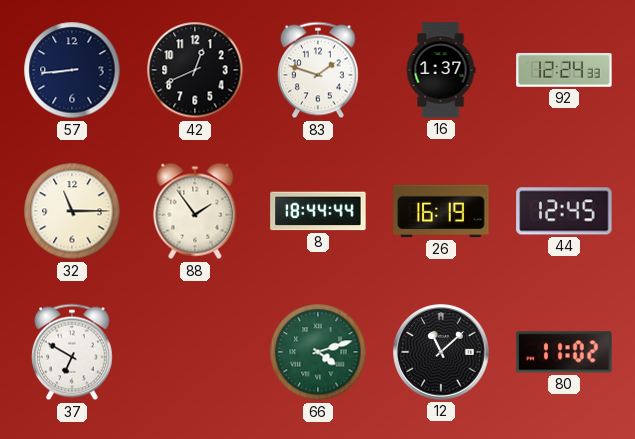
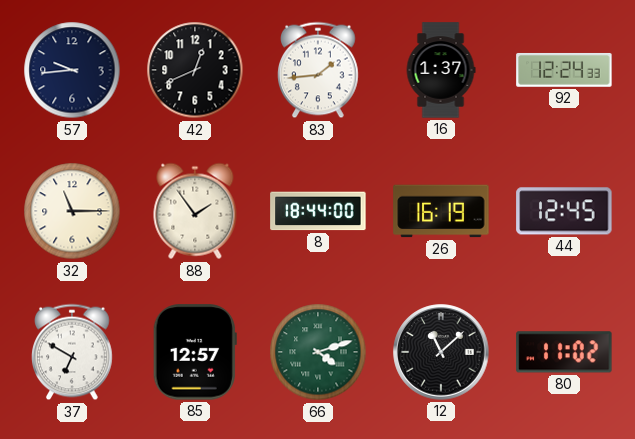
57: 8:44 -> 9:44
83: 1:48 -> 1:44
8: 18:44:44 -> 18:44:00
85: none -> 12:57
